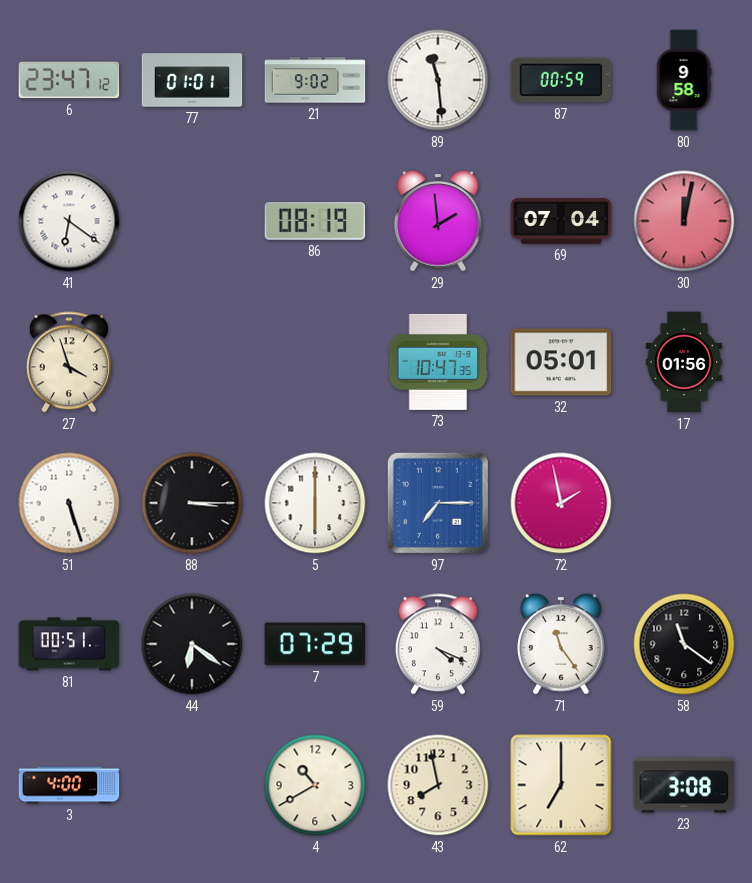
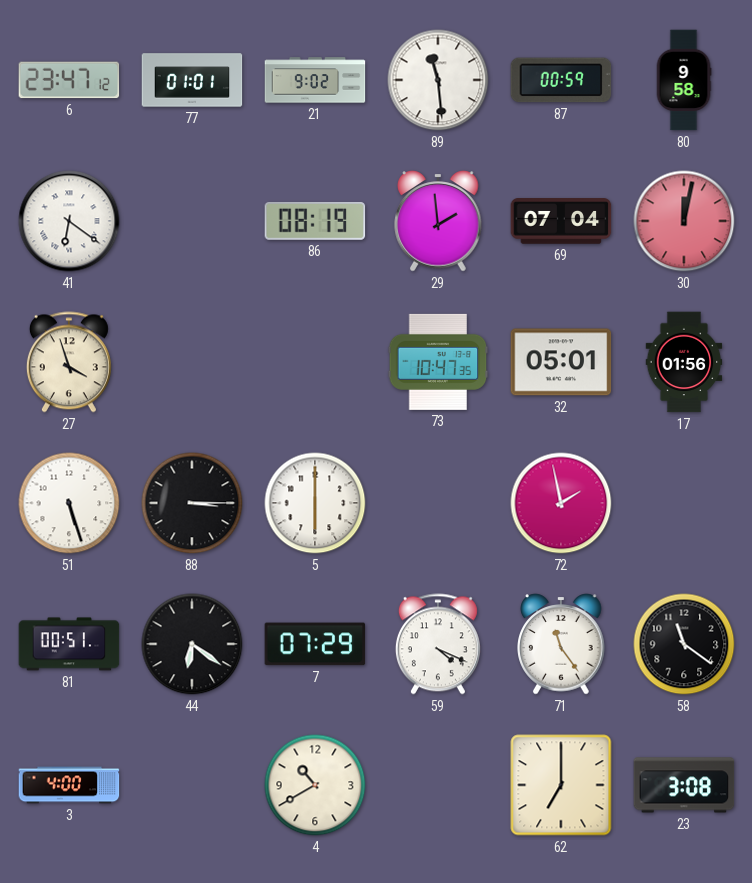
97: 7:15 -> none
43: 7:58 -> none
